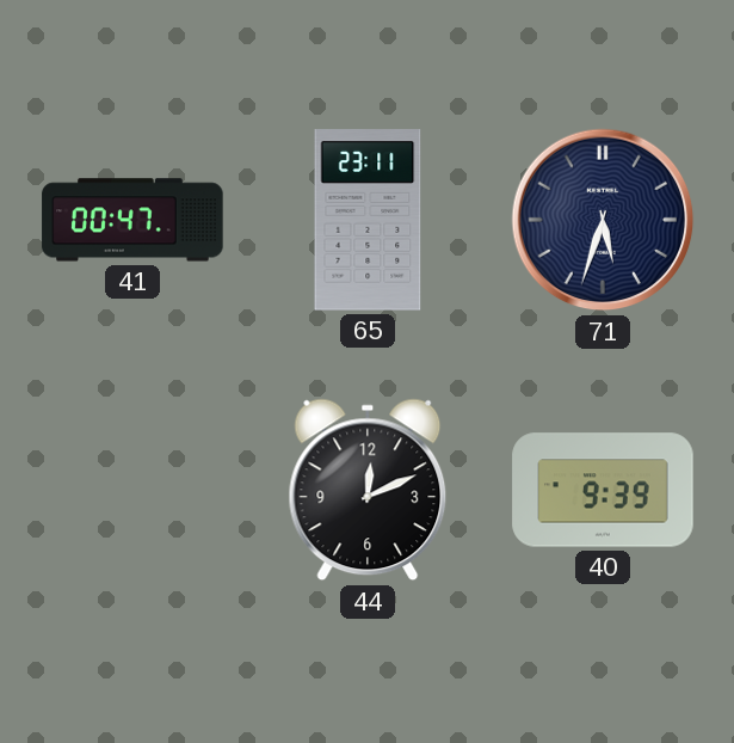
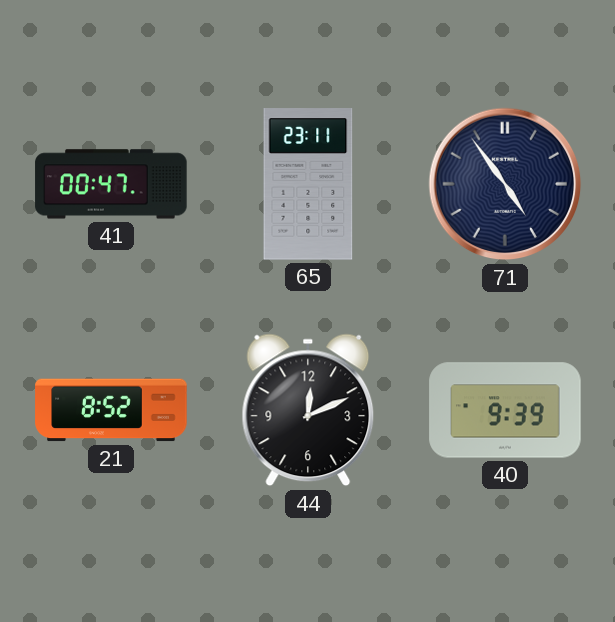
71: 5:33 -> 4:54
21: none -> 8:52
